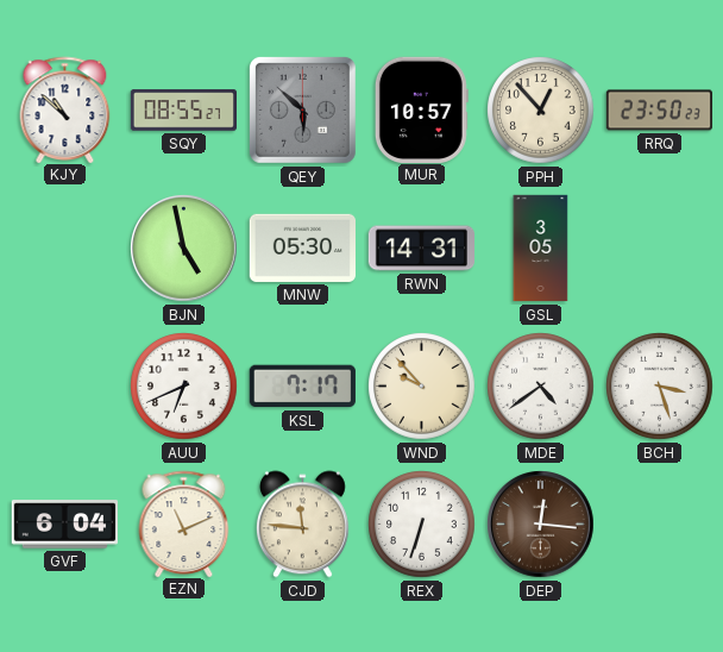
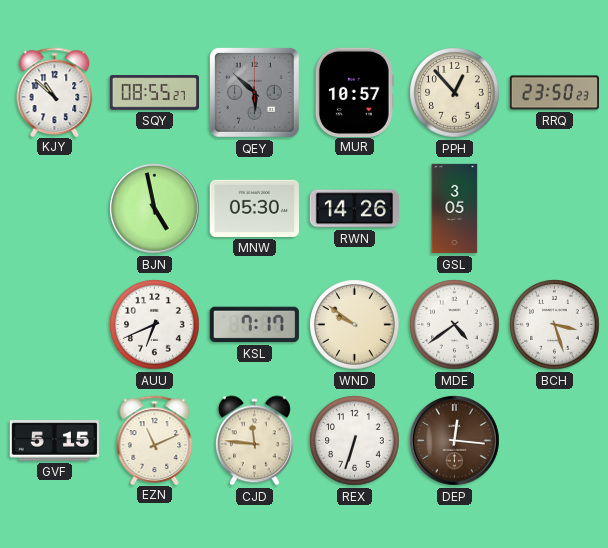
RWN: 14:31 -> 14:26
WND: 9:53 -> 9:51
GVF: 6:04 -> 5:15
